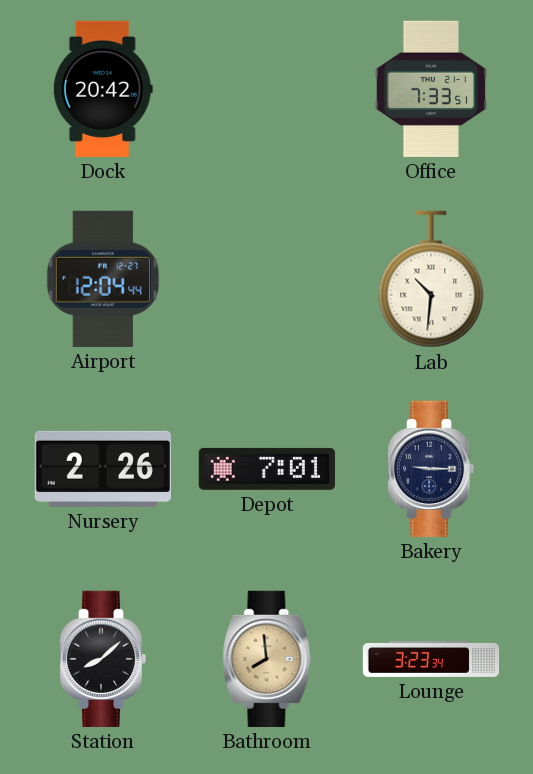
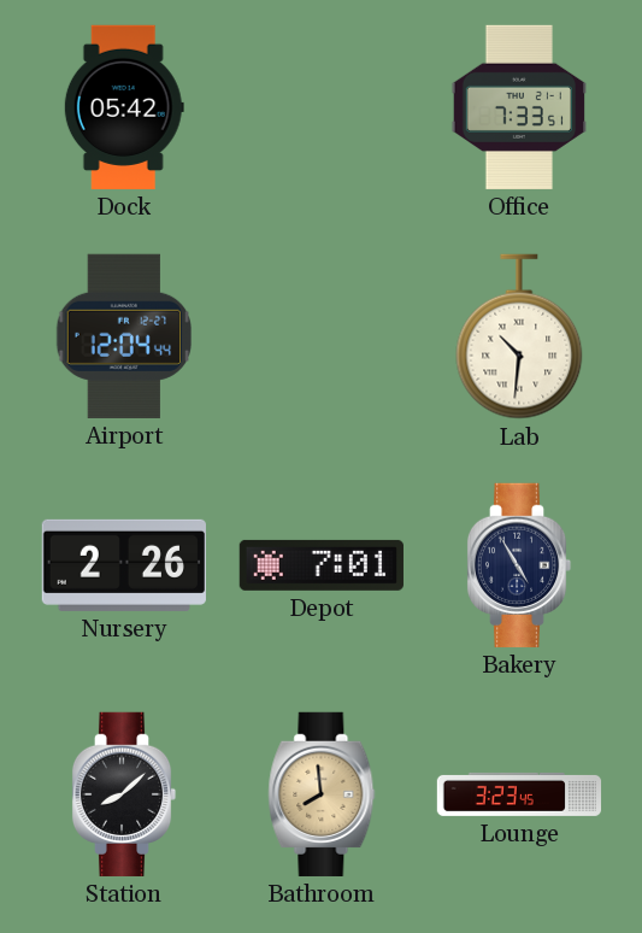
Dock: 20:42 -> 05:42
Bakery: 9:15 -> 4:55
Lounge: 3:23:34 -> 3:23:45
